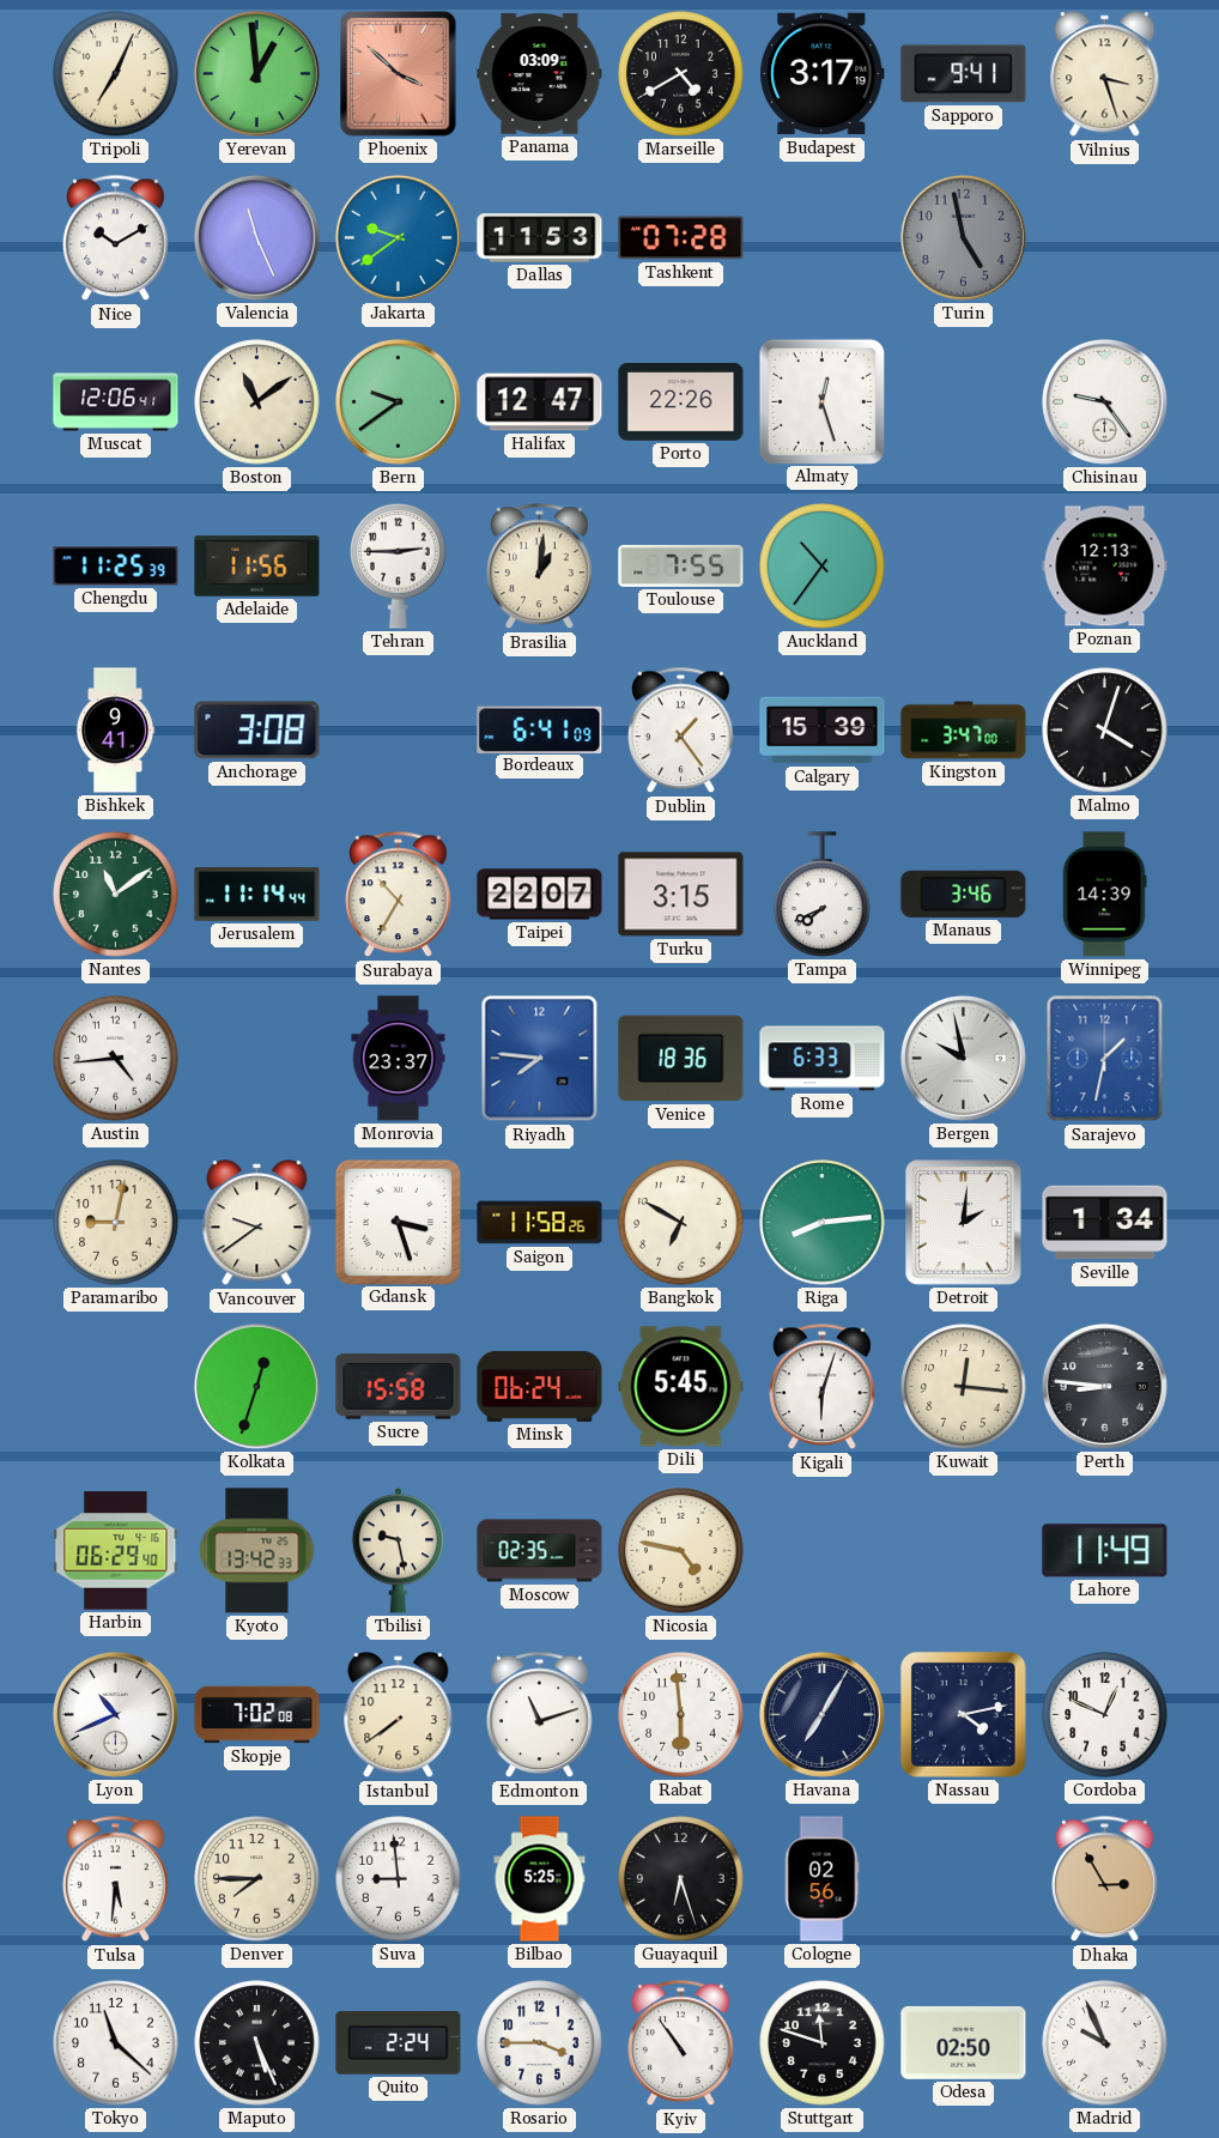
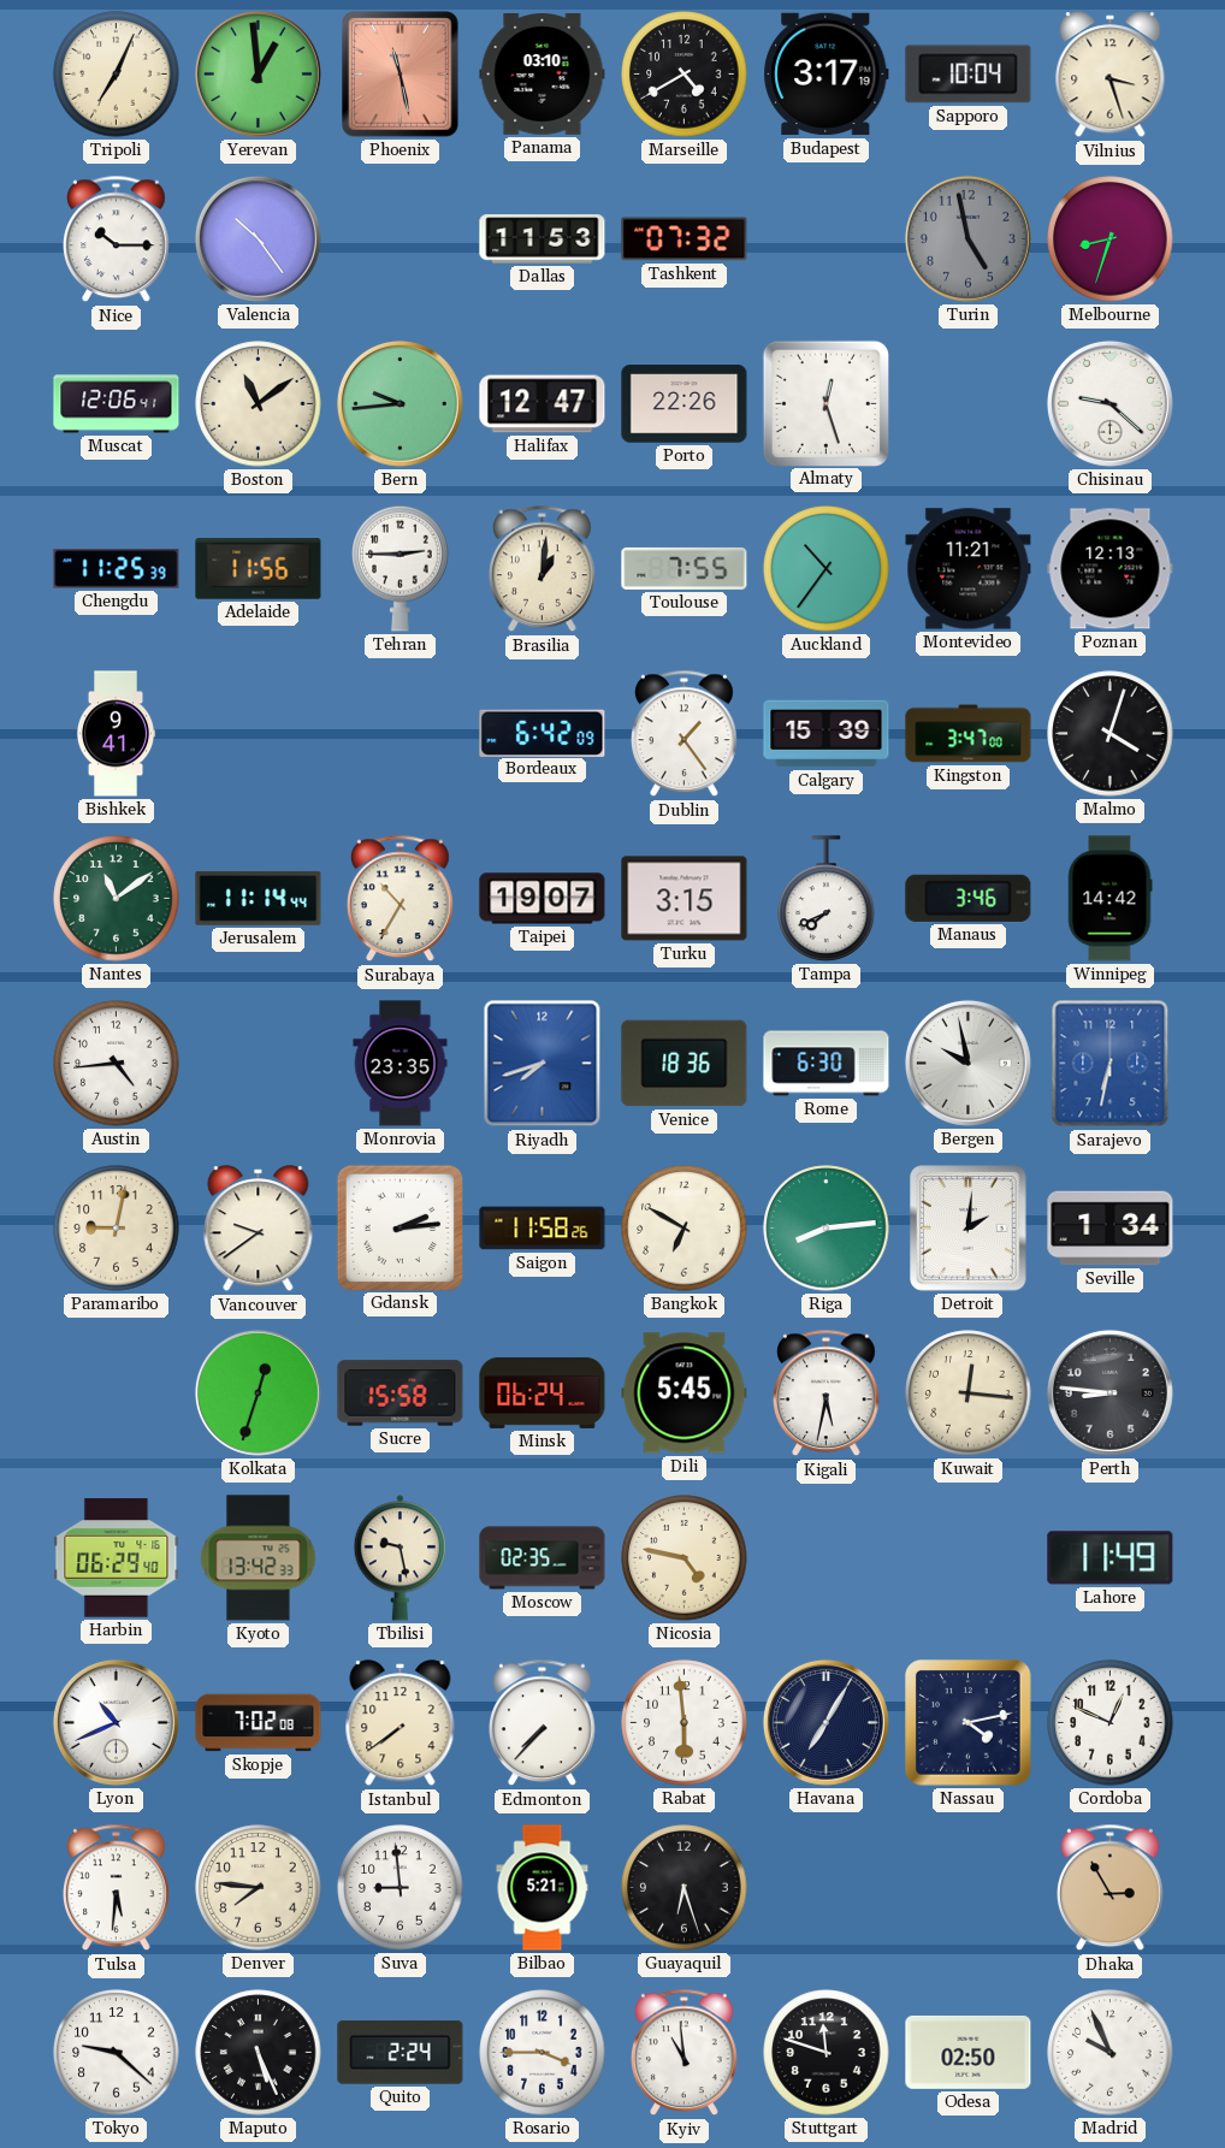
Phoenix: 3:52 -> 11:28
Panama: 03:09 -> 03:10
Sapporo: 9:41 -> 10:04
Nice: 10:10 -> 10:15
Valencia: 11:26 -> 10:24
Jakarta: 9:39 -> none
Tashkent: 07:28 -> 07:32
Melbourne: none -> 8:33
Bern: 9:39 -> 9:44
Chisinau: 9:24 -> 9:22
Montevideo: none -> 11:21
Anchorage: 3:08 -> none
Bordeaux: 6:41 -> 6:42
Taipei: 22:07 -> 19:07
Winnipeg: 14:39 -> 14:42
Monrovia: 23:37 -> 23:35
Riyadh: 7:46 -> 7:42
Rome: 6:33 -> 6:30
Sarajevo: 1:32 -> 6:32
Gdansk: 3:27 -> 2:14
Kigali: 6:03 -> 5:32
Edmonton: 11:12 -> 7:37
Denver: 7:45 -> 7:46
Bilbao: 5:25 -> 5:21
Cologne: 02:56 -> none
Tokyo: 11:22 -> 9:22
Kyiv: 10:54 -> 10:59
